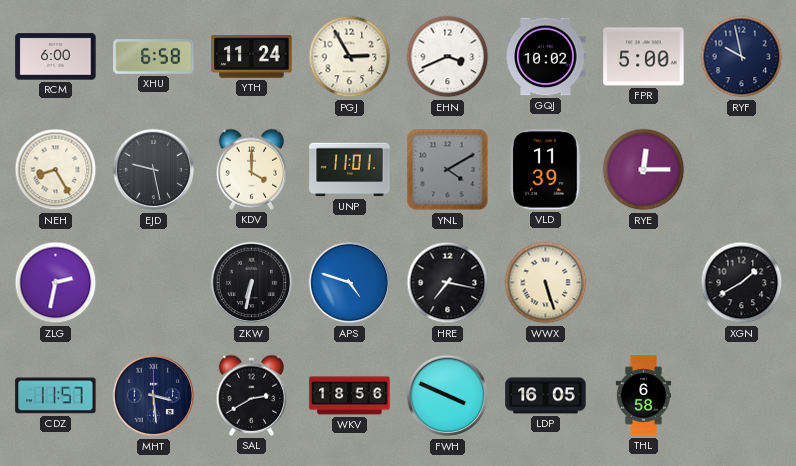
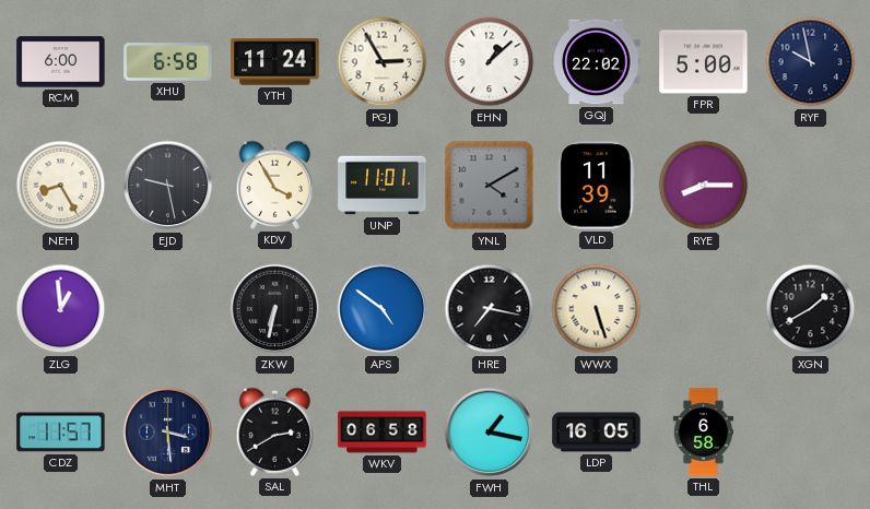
EHN: 3:41 -> 1:08
GQJ: 10:02 -> 22:02
KDV: 4:00 -> 3:55
RYE: 12:15 -> 8:15
ZLG: 2:32 -> 12:59
APS: 4:48 -> 4:51
WKV: 18:56 -> 06:58
FWH: 3:49 -> 1:17
